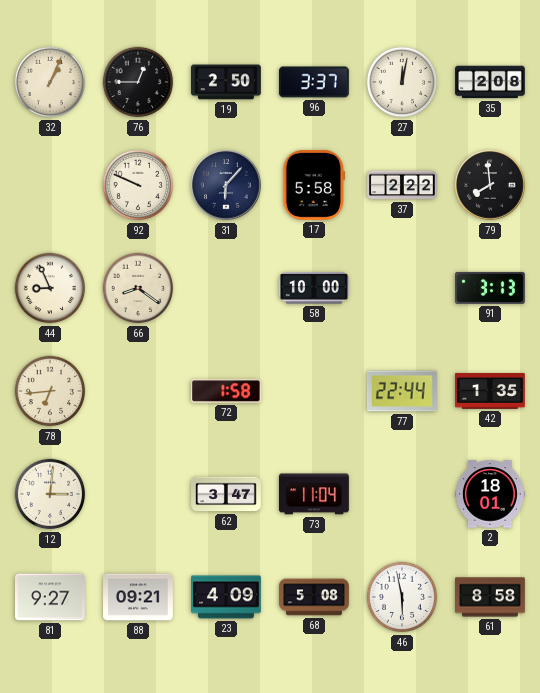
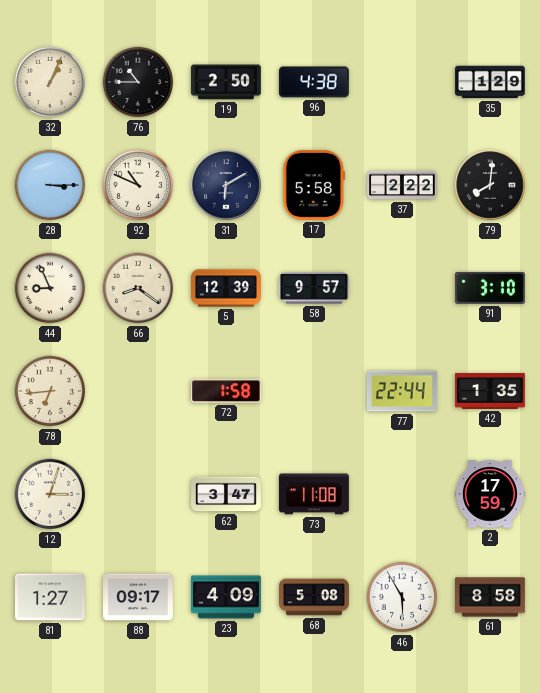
76: 12:45 -> 10:45
96: 3:37 -> 4:38
27: 12:02 -> none
35: 2:08 -> 1:29
28: none -> 3:15
92: 9:49 -> 10:49
31: 6:07 -> 6:10
79: 7:59 -> 8:01
5: none -> 12:39
58: 10:00 -> 9:57
91: 3:13 -> 3:10
12: 3:01 -> 3:03
73: 11:04 -> 11:08
2: 18:01 -> 17:59
81: 9:27 -> 1:27
88: 09:21 -> 09:17
46: 5:58 -> 5:55
